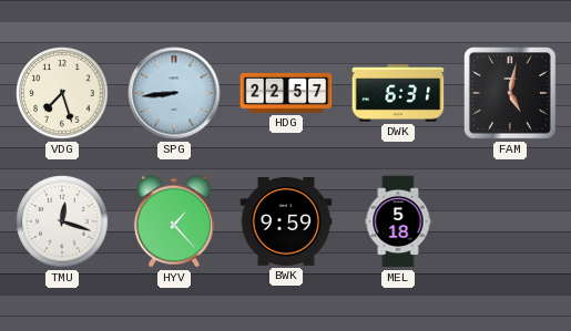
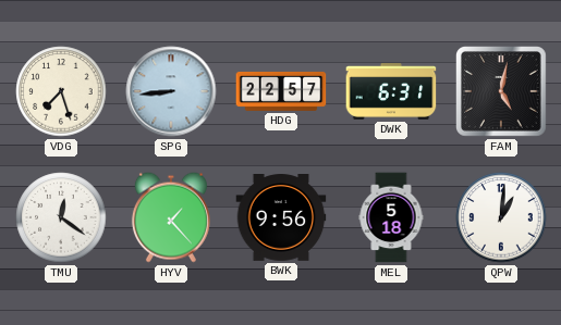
TMU: 12:18 -> 12:21
BWK: 9:59 -> 9:56
QPW: none -> 1:01
